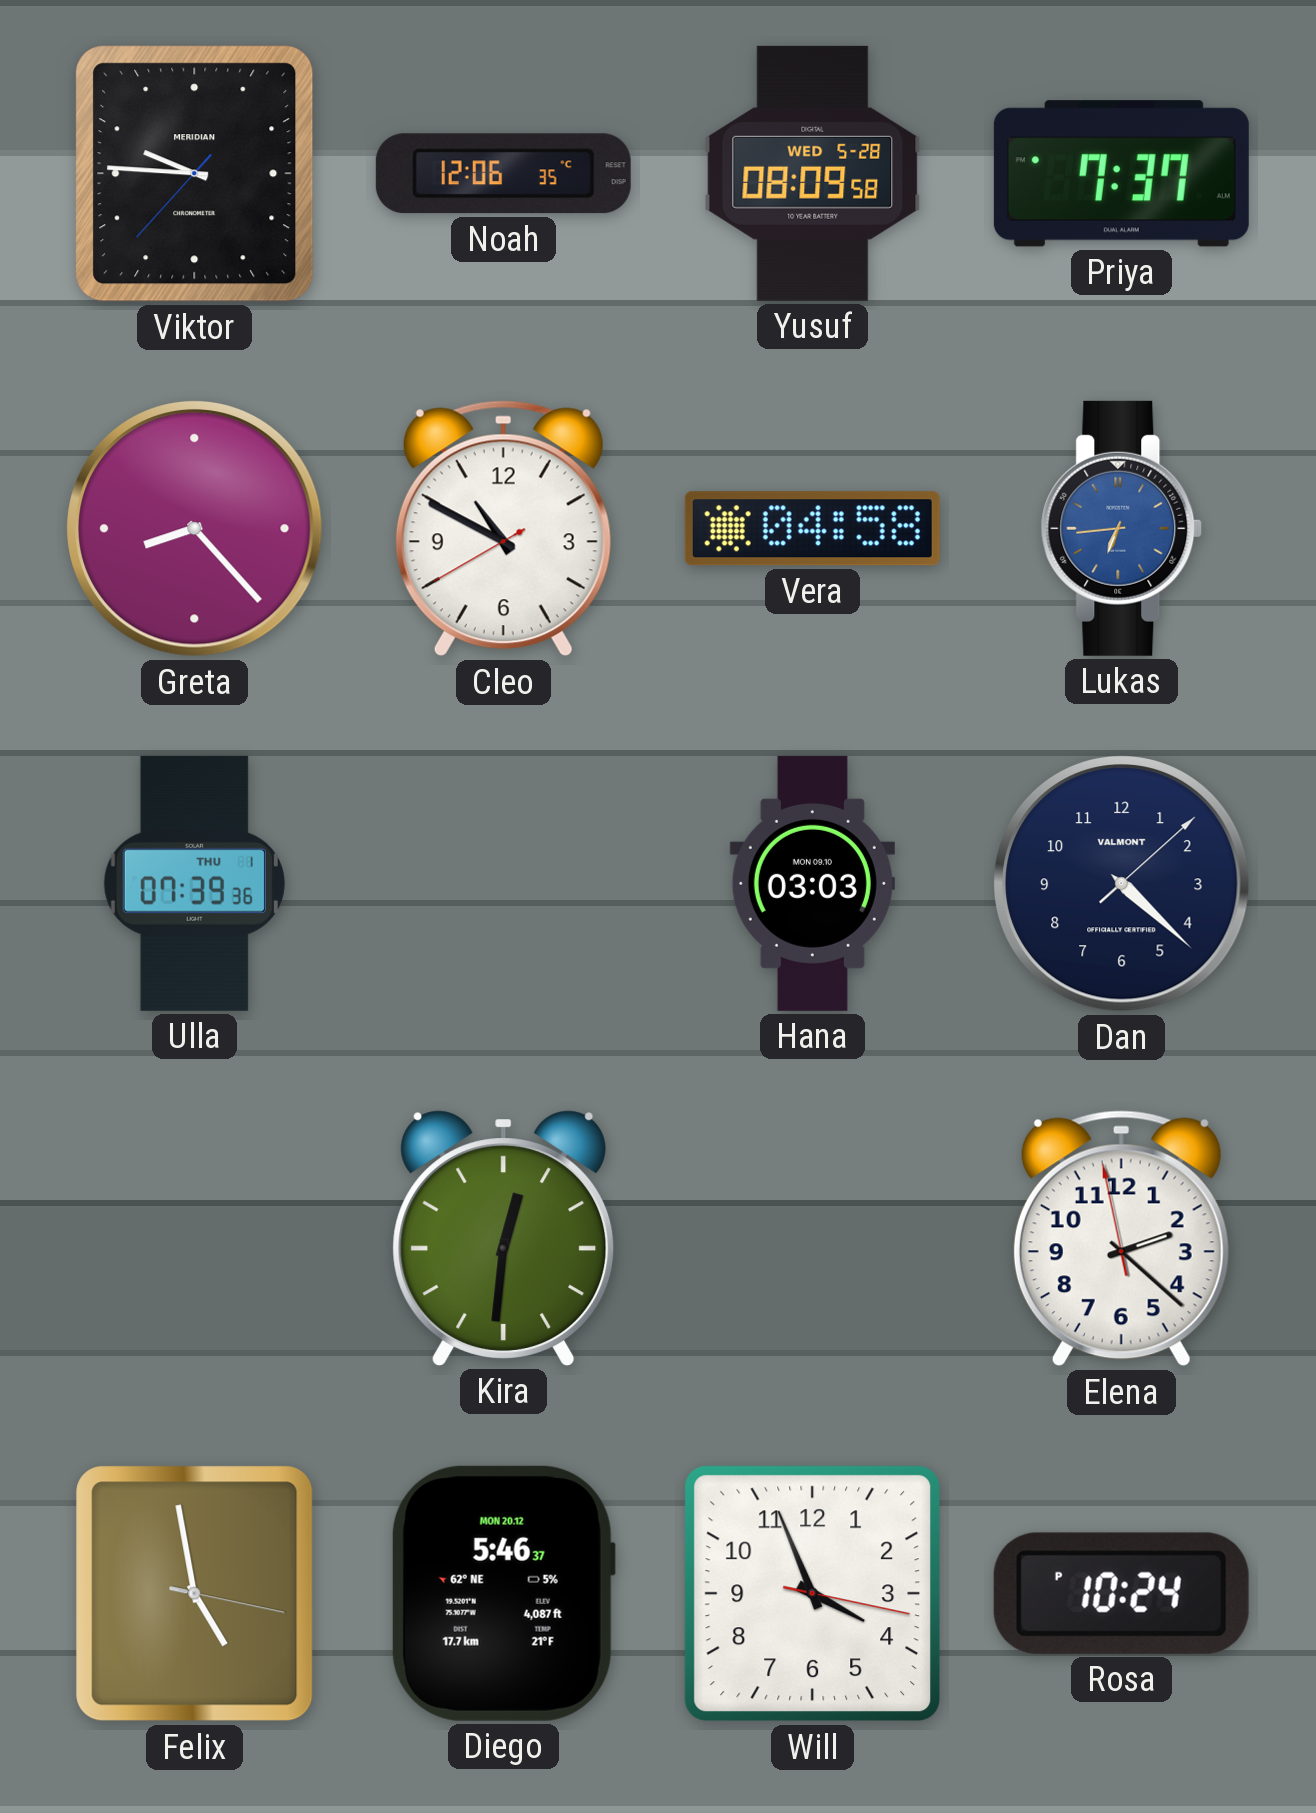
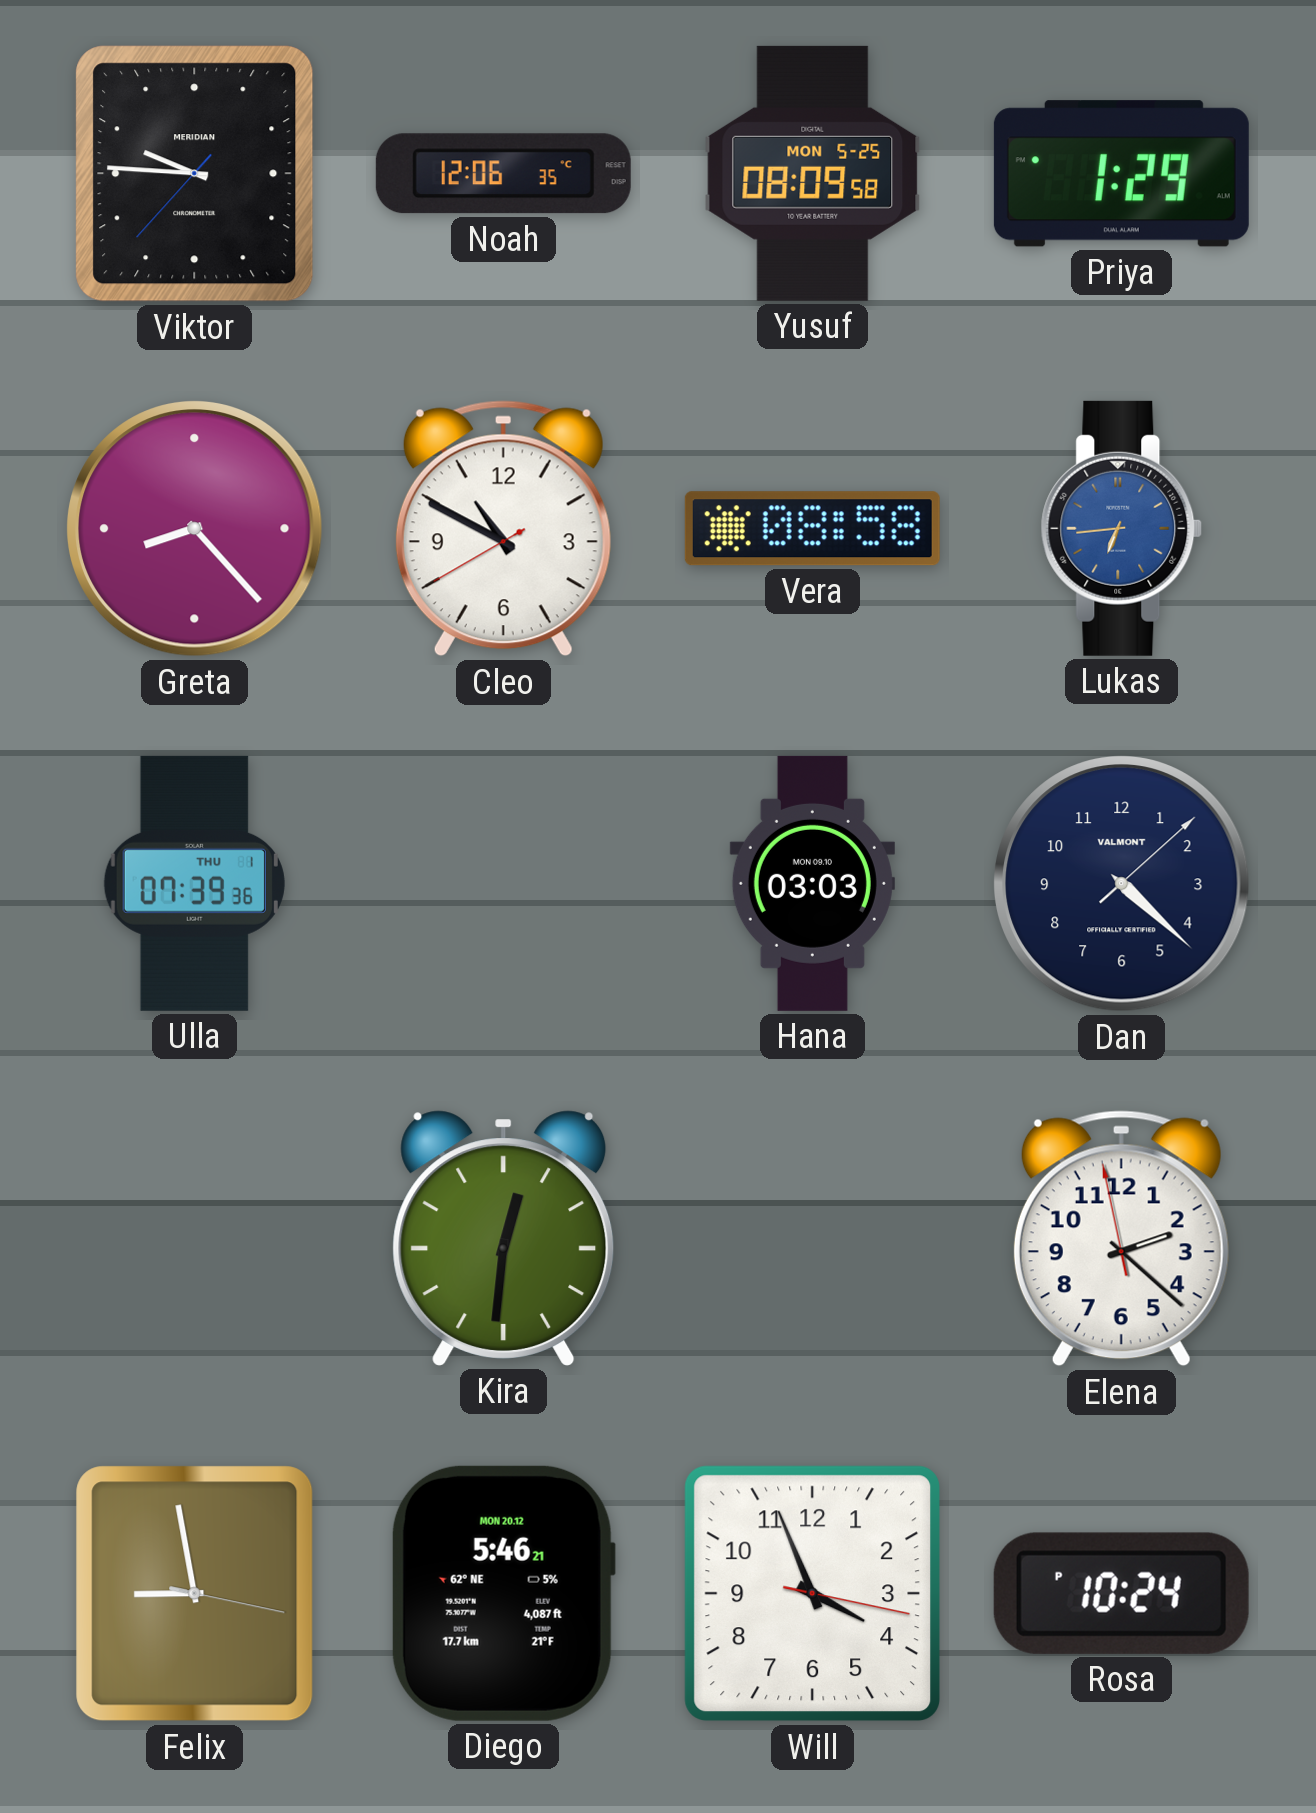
Yusuf date: WED 5-28 -> MON 5-25
Priya: 7:37 -> 1:29
Vera: 04:58 -> 08:58
Felix: 4:58 -> 8:58
Diego: 5:46:37 -> 5:46:21
